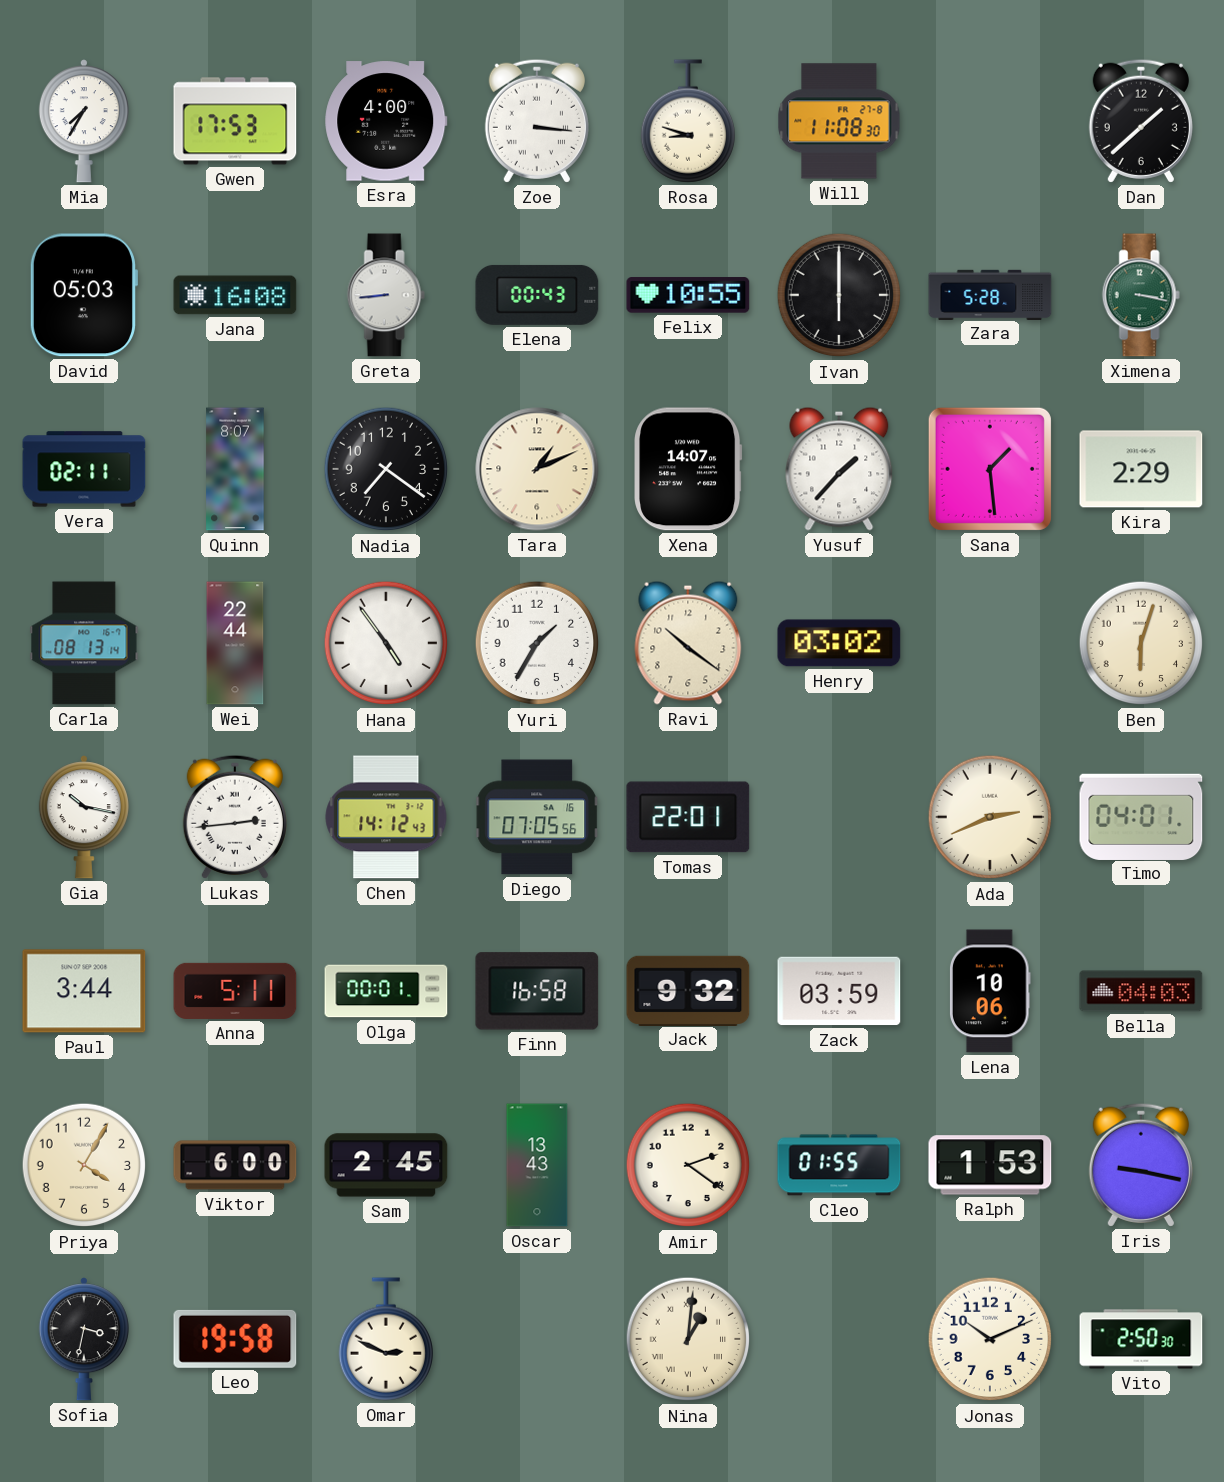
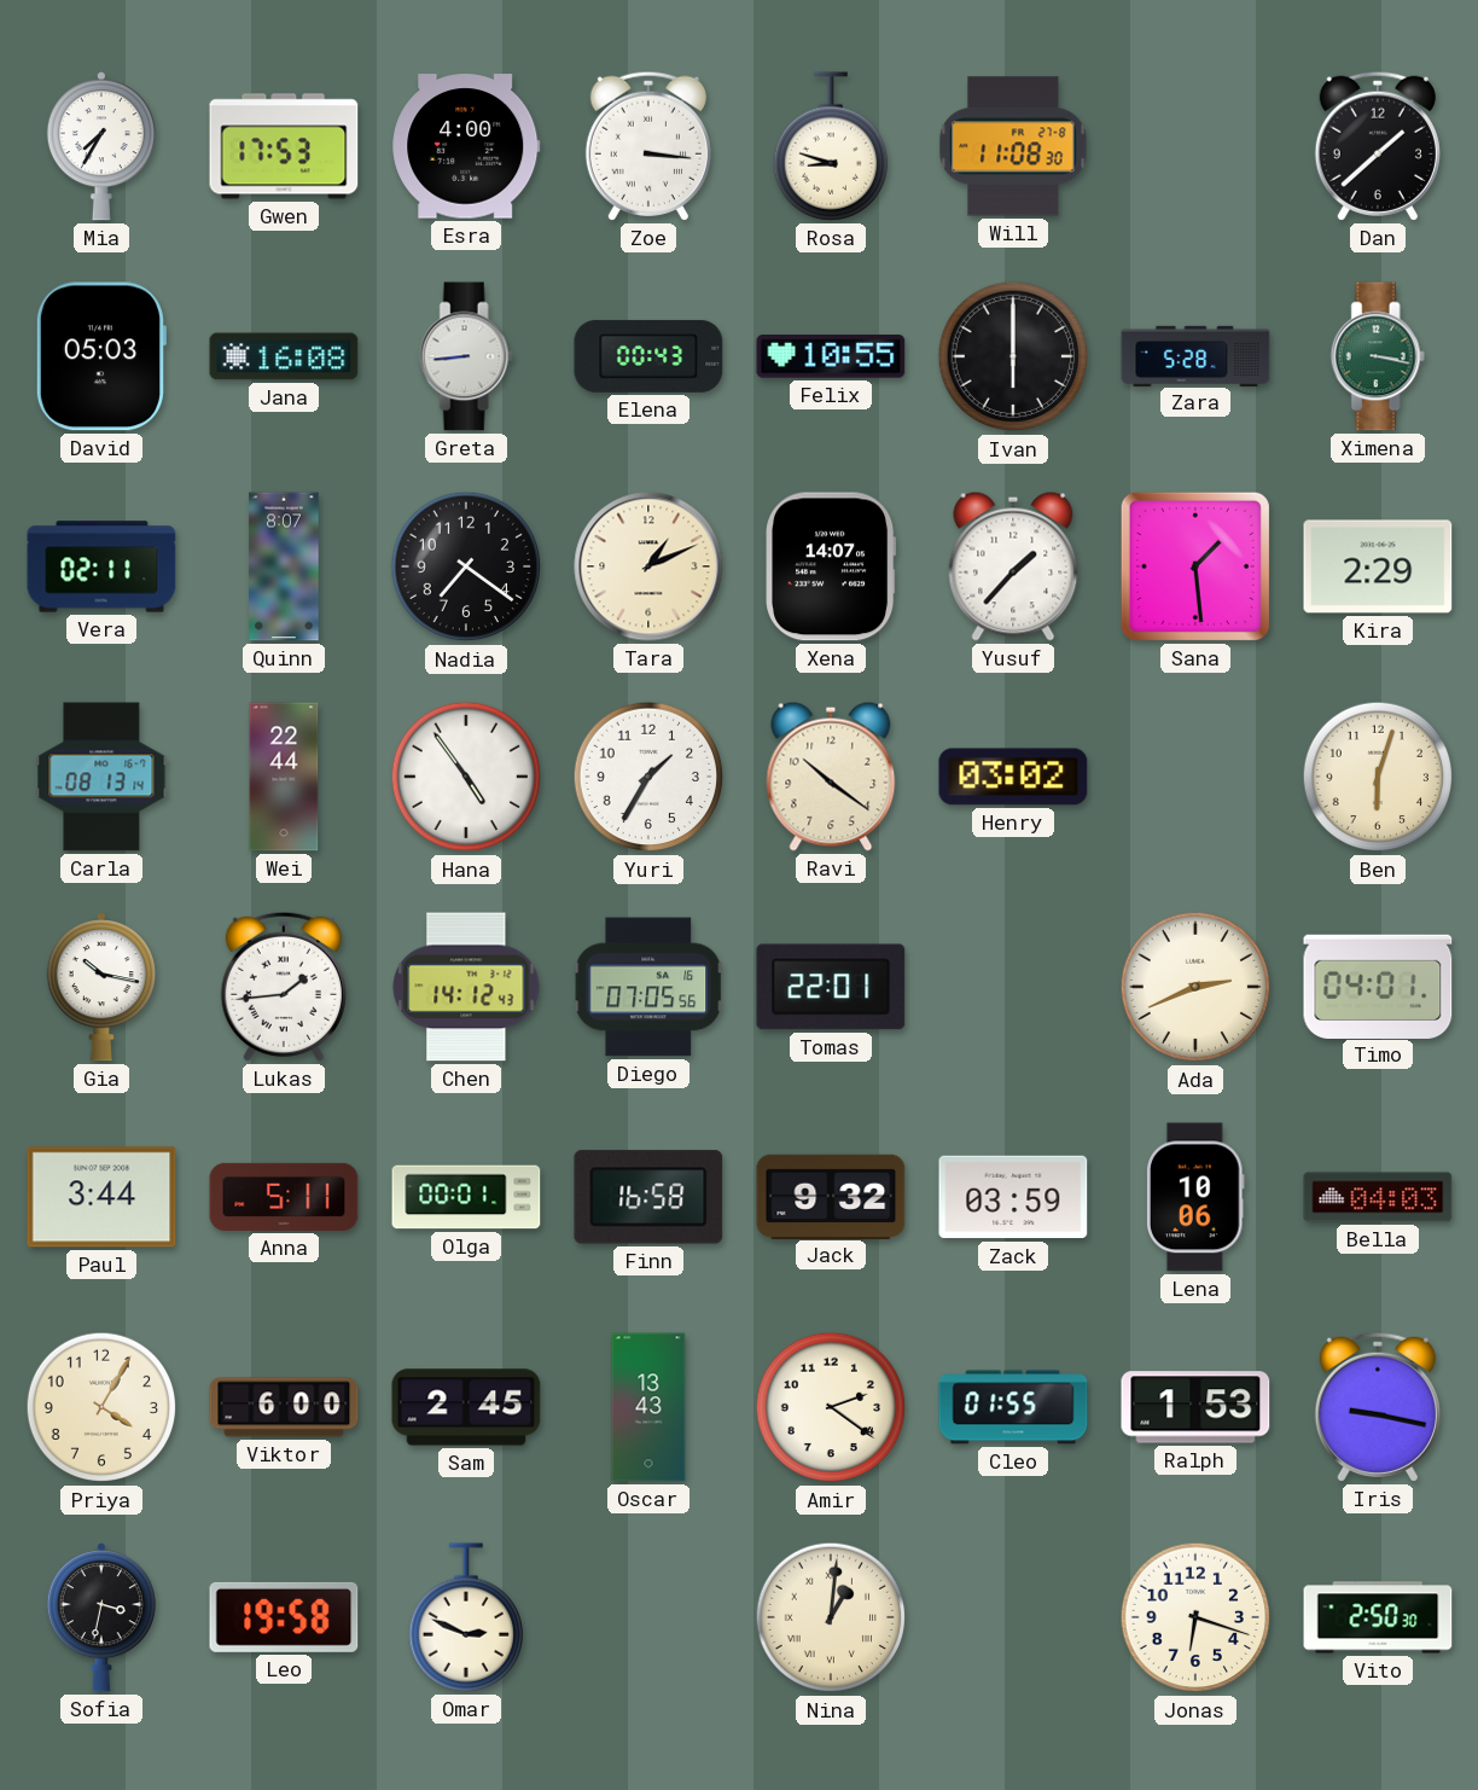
Lukas: 2:44 -> 1:44
Jonas: 10:11 -> 6:18
